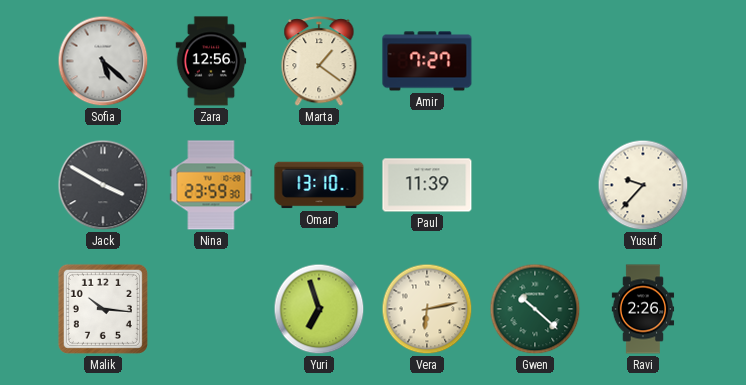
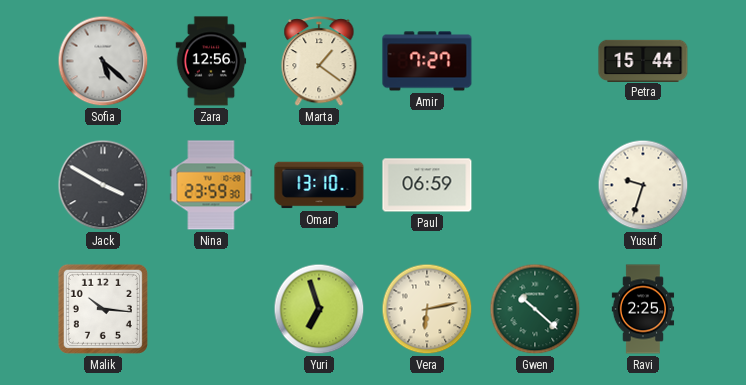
Petra: none -> 15:44
Paul: 11:39 -> 06:59
Yusuf: 9:37 -> 9:33
Ravi: 2:26 -> 2:25
